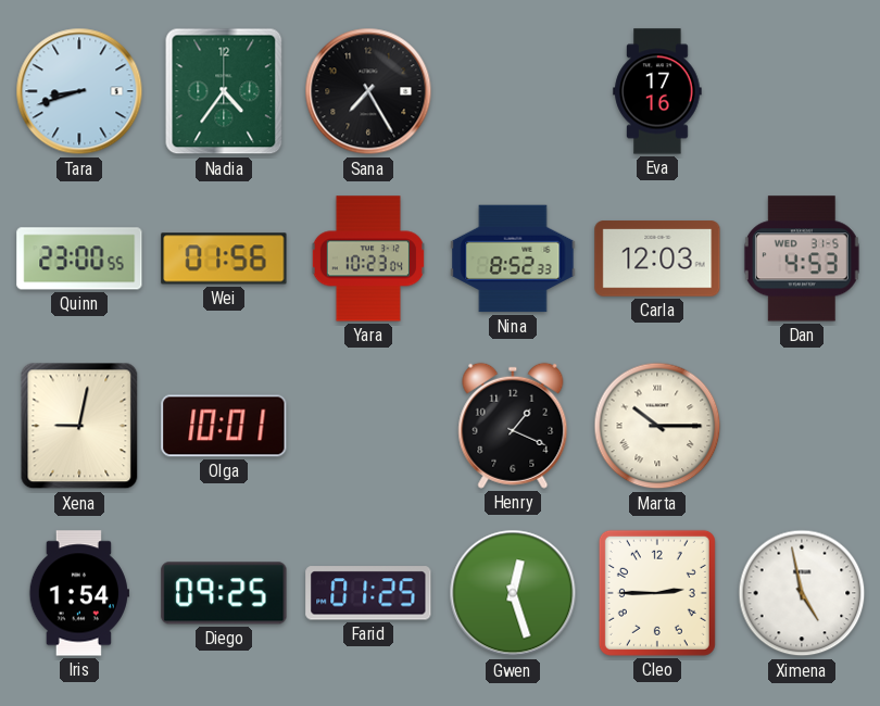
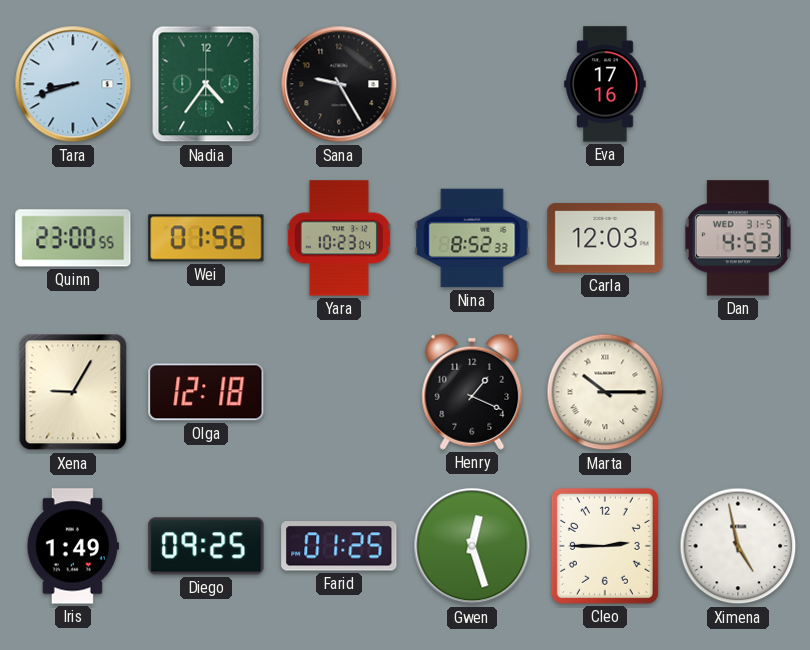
Sana: 7:25 -> 9:25
Xena: 9:02 -> 9:05
Olga: 10:01 -> 12:18
Iris: 1:54 -> 1:49
